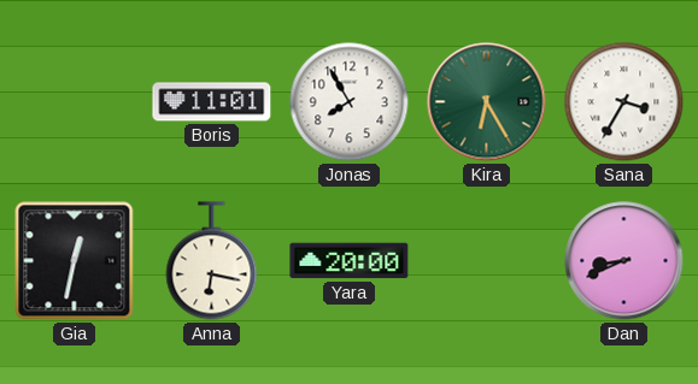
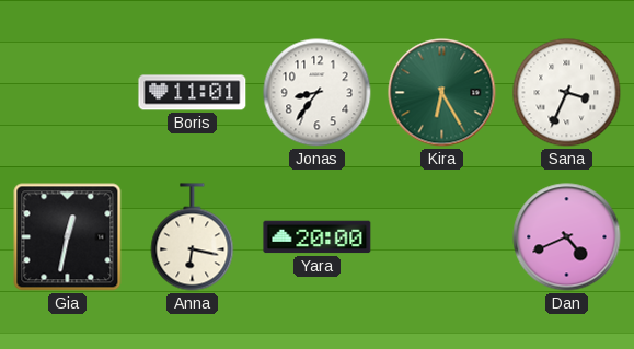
Jonas: 7:55 -> 8:36
Sana: 3:35 -> 3:34
Dan: 8:41 -> 4:41
